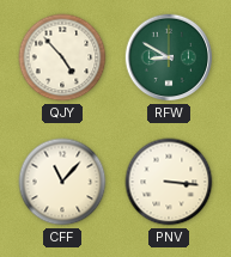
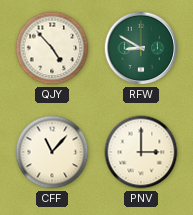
PNV: 3:16 -> 3:00
